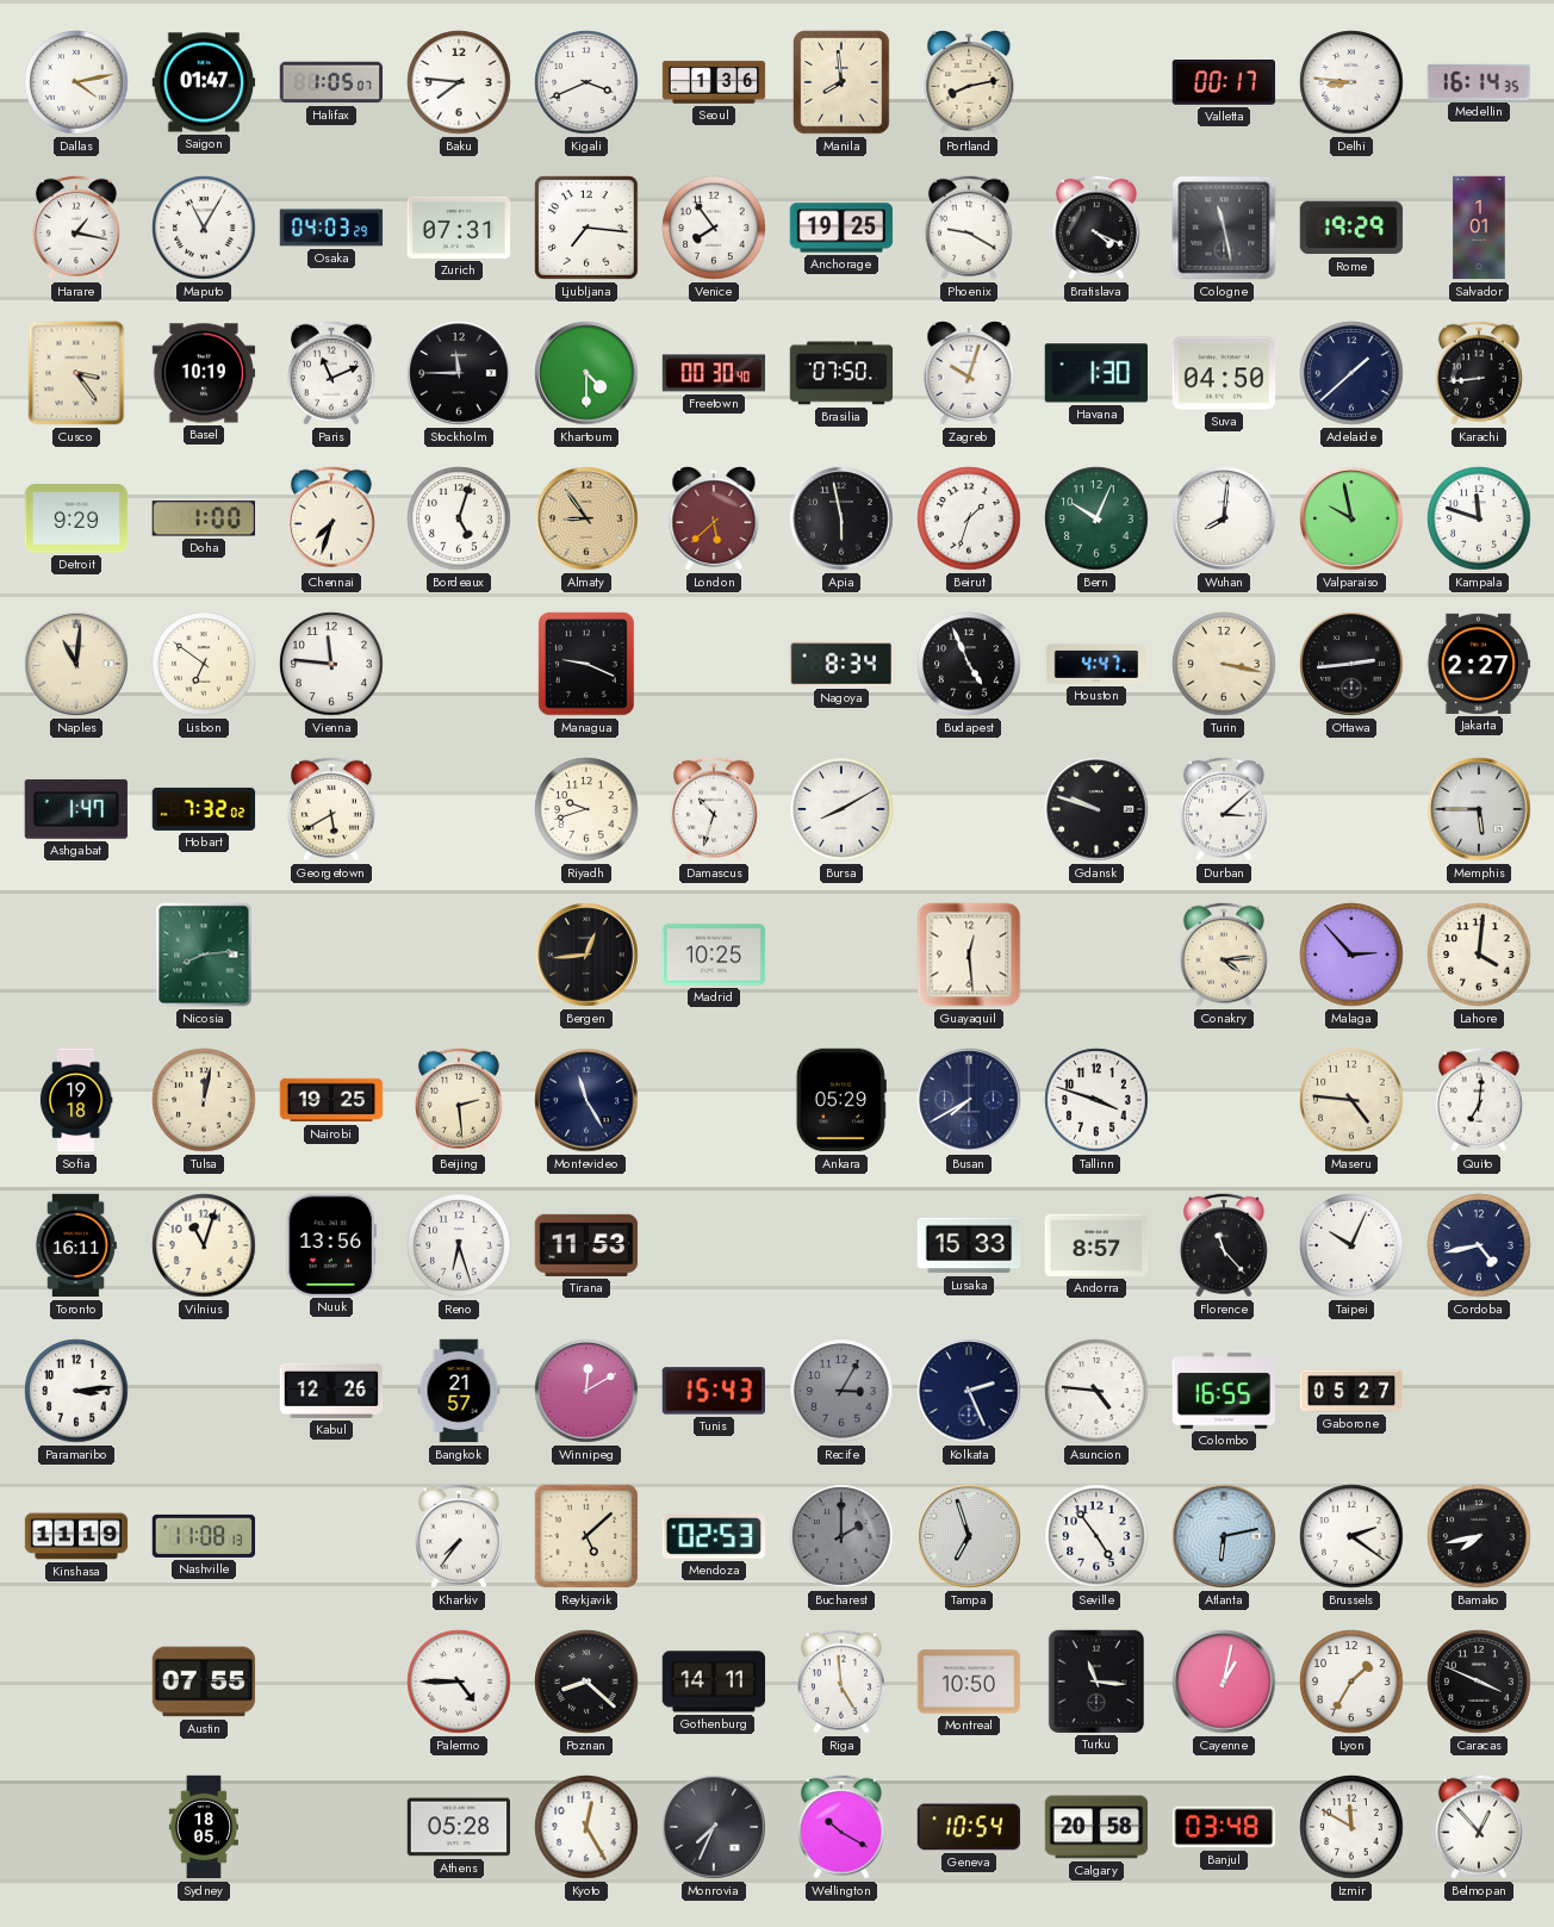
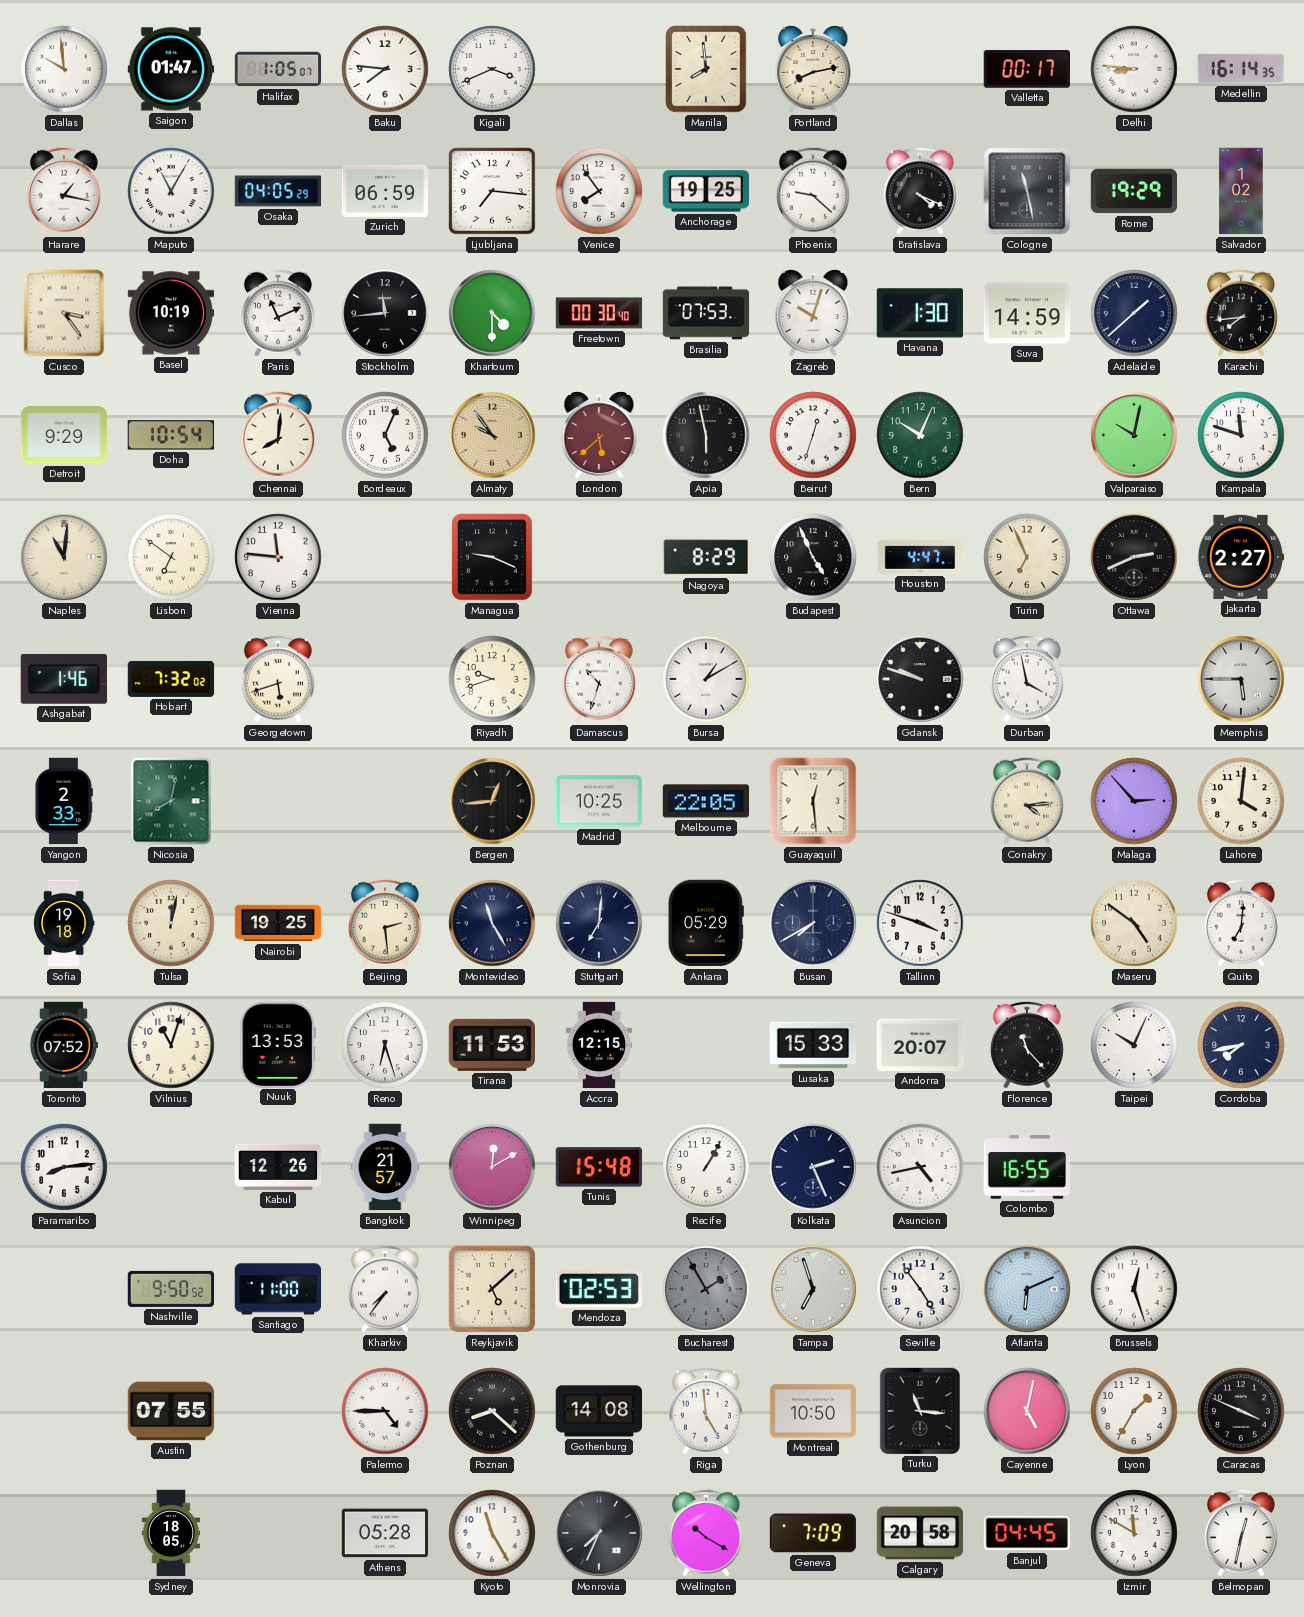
Dallas: 4:13 -> 9:59
Seoul: 1:36 -> none
Osaka: 04:03 -> 04:05
Zurich: 07:31 -> 06:59
Phoenix: 9:20 -> 9:22
Salvador: 1:01 -> 1:02
Stockholm: 11:45 -> 11:44
Brasilia: 07:50 -> 07:53
Suva: 04:50 -> 14:59
Karachi: 8:44 -> 7:44
Doha: 1:00 -> 10:54
Chennai: 7:33 -> 8:01
Bordeaux: 5:03 -> 5:04
Almaty: 8:54 -> 9:54
Beirut: 1:33 -> 12:33
Wuhan: 8:01 -> none
Valparaiso: 9:58 -> 10:02
Nagoya: 8:34 -> 8:29
Turin: 3:17 -> 6:56
Ottawa: 2:44 -> 2:41
Ashgabat: 1:47 -> 1:46
Georgetown: 5:40 -> 5:42
Bursa: 8:10 -> 1:10
Durban: 3:08 -> 3:58
Yangon: none -> 2:33
Nicosia: 8:14 -> 8:02
Melbourne: none -> 22:05
Stuttgart: none -> 7:01
Maseru: 4:46 -> 4:51
Toronto: 16:11 -> 07:52
Nuuk: 13:56 -> 13:53
Accra: none -> 12:15
Andorra: 8:57 -> 20:07
Cordoba: 4:43 -> 7:43
Paramaribo: 3:14 -> 8:14
Tunis: 15:43 -> 15:48
Recife: 3:05 -> 1:05
Recife dial: grey -> white
Asuncion: 4:46 -> 4:43
Gaborone: 05:27 -> none
Kinshasa: 11:19 -> none
Nashville: 11:08 -> 9:50
Santiago: none -> 11:00
Bucharest: 2:00 -> 1:55
Atlanta: 6:13 -> 6:11
Brussels: 2:21 -> 12:27
Bamako: 7:43 -> none
Gothenburg: 14:11 -> 14:08
Cayenne: 1:02 -> 5:02
Kyoto: 12:25 -> 11:25
Geneva: 10:54 -> 7:09
Banjul: 03:48 -> 04:45
Belmopan: 12:53 -> 12:32
